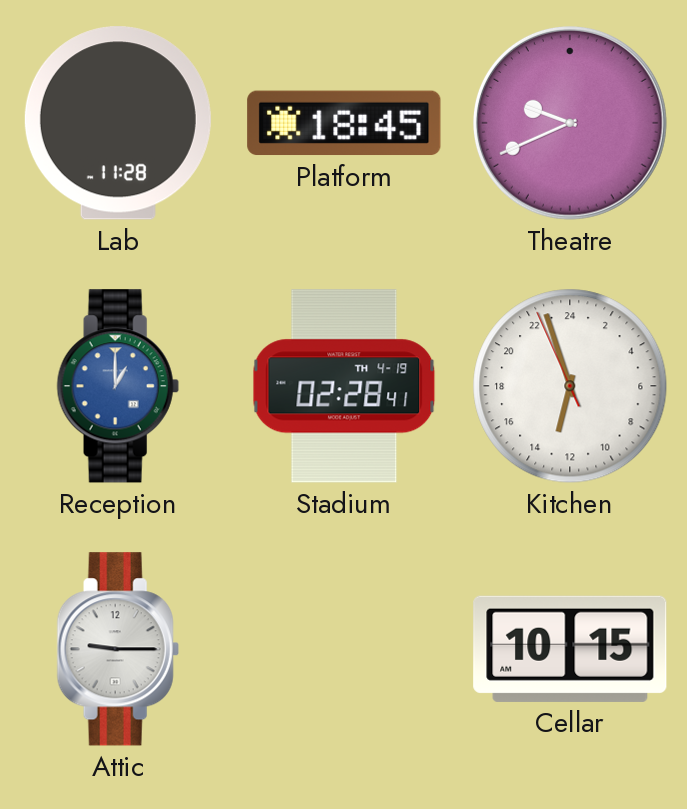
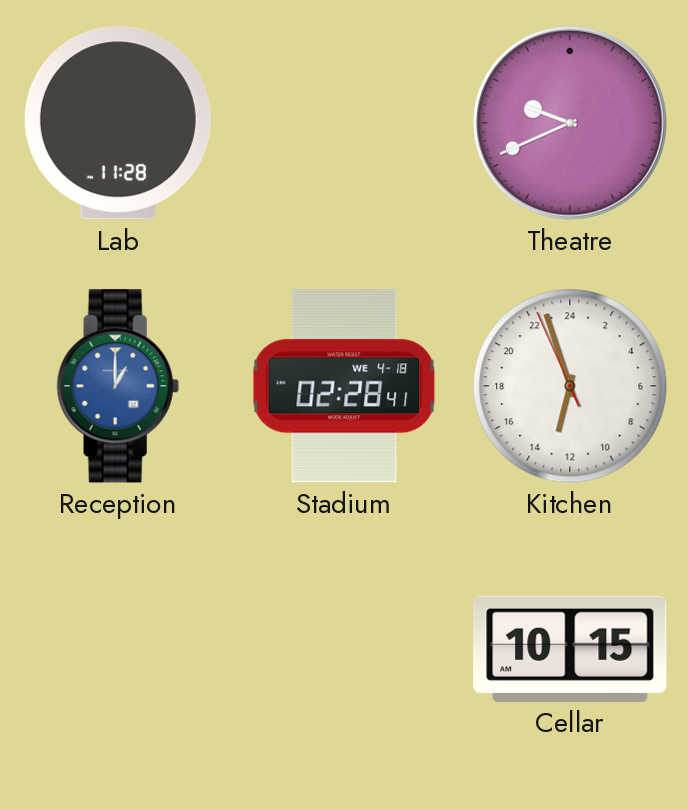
Platform: 18:45 -> none
Stadium date: TH 4-19 -> WE 4-18
Attic: 9:15 -> none
